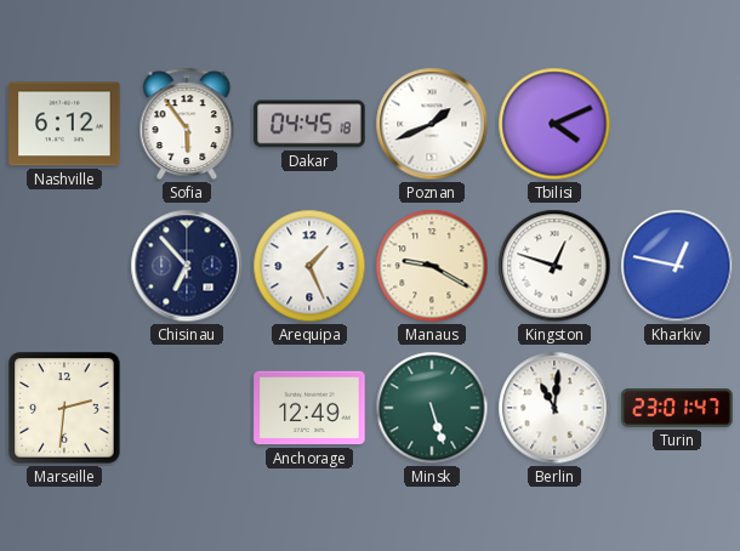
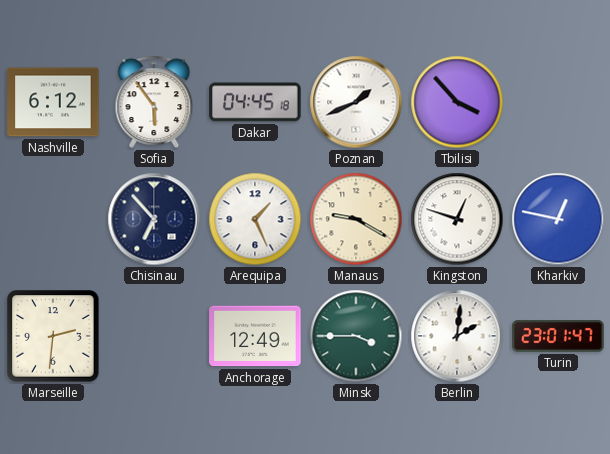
Tbilisi: 4:11 -> 3:53
Minsk: 5:27 -> 3:45
Berlin: 11:01 -> 2:01
